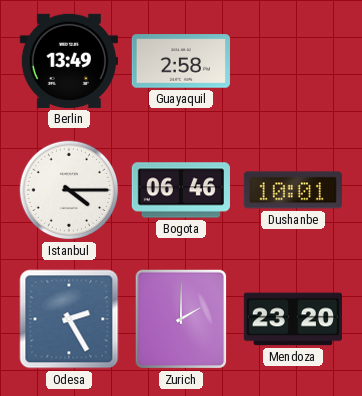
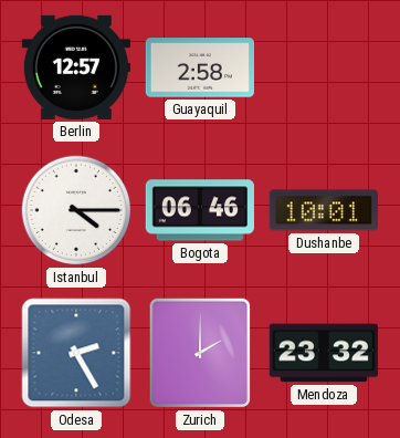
Berlin: 13:49 -> 12:57
Mendoza: 23:20 -> 23:32
